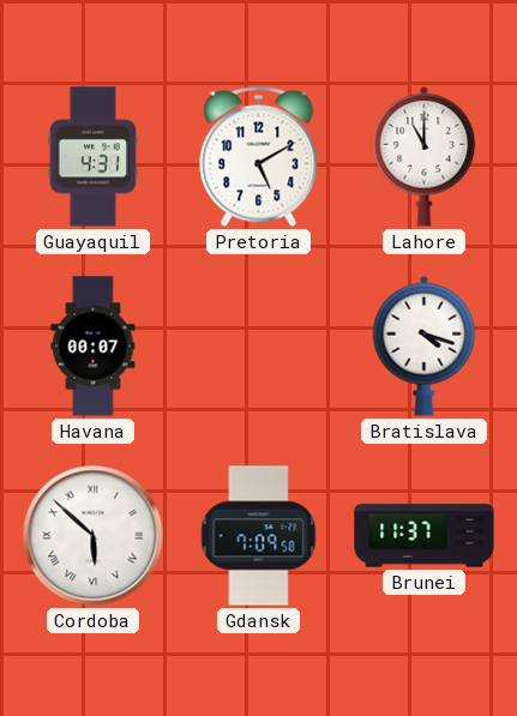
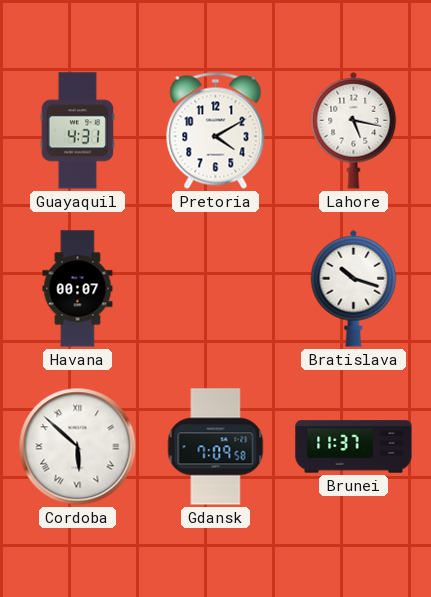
Pretoria: 5:10 -> 4:10
Lahore: 11:00 -> 5:17
Bratislava: 4:18 -> 10:18
